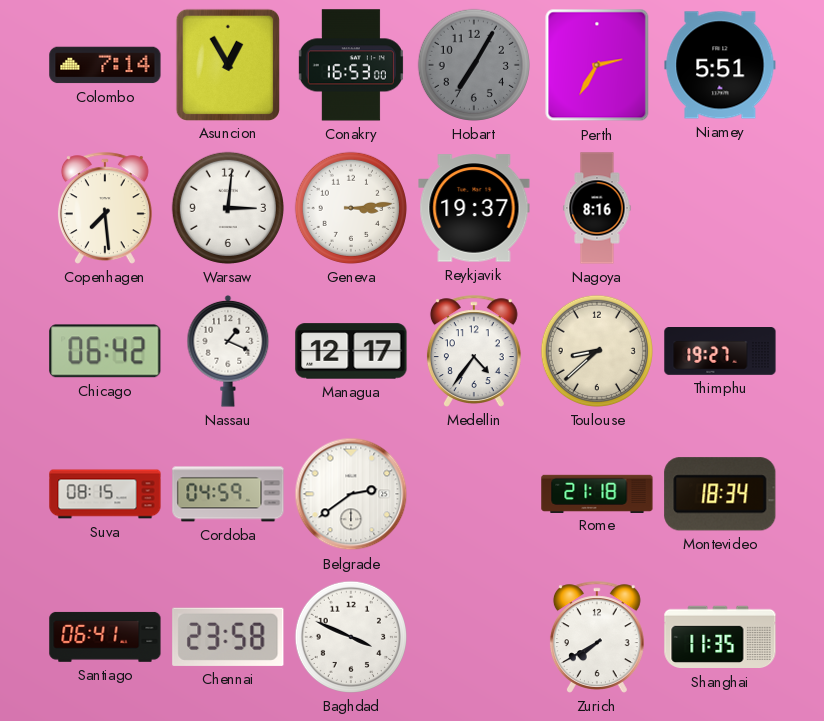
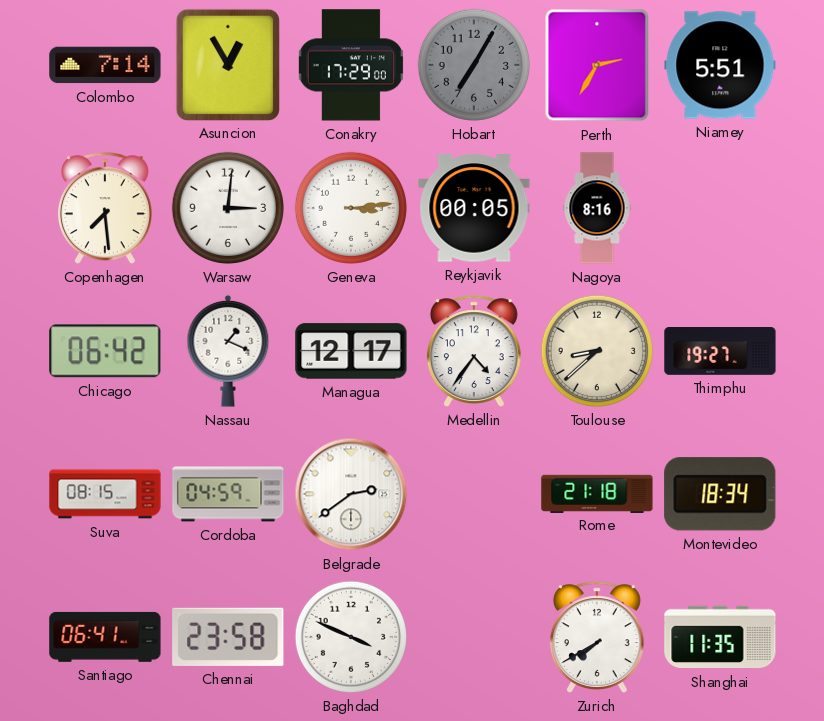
Conakry: 16:53 -> 17:29
Reykjavik: 19:37 -> 00:05
